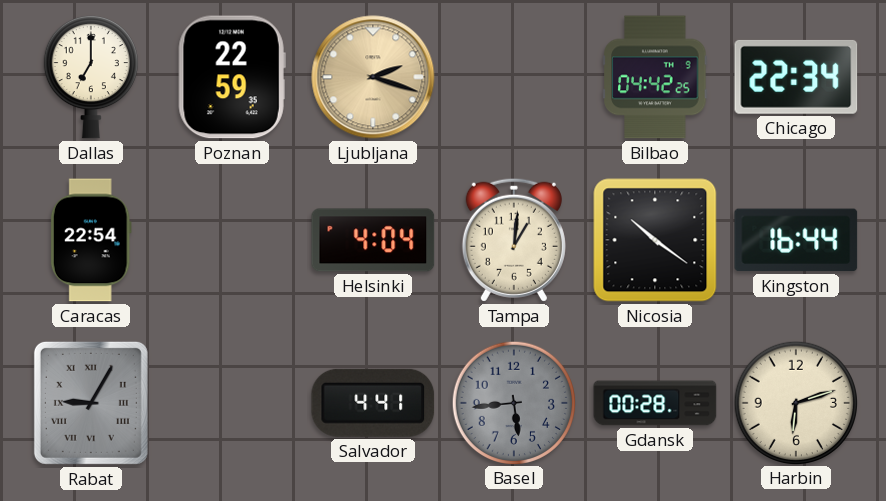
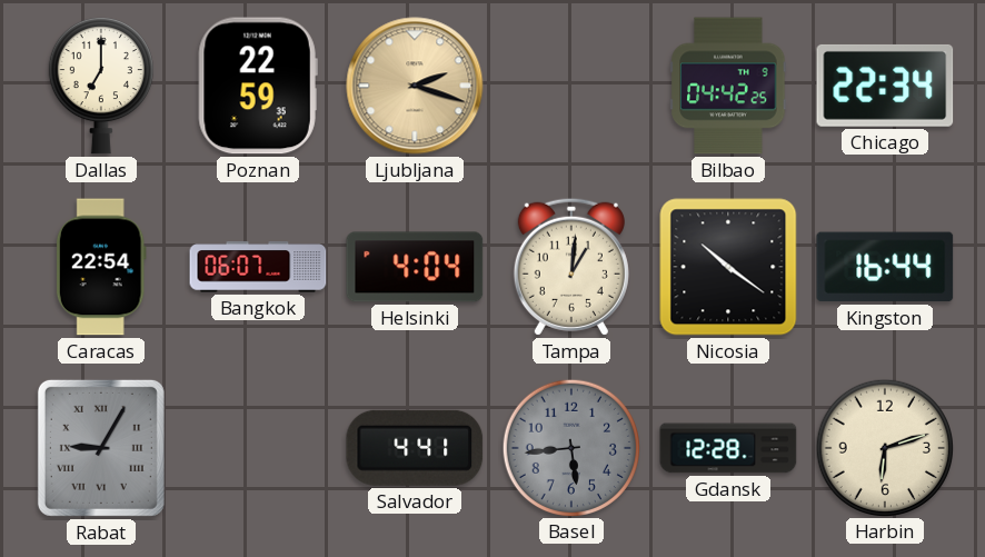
Bangkok: none -> 06:07
Gdansk: 00:28 -> 12:28
